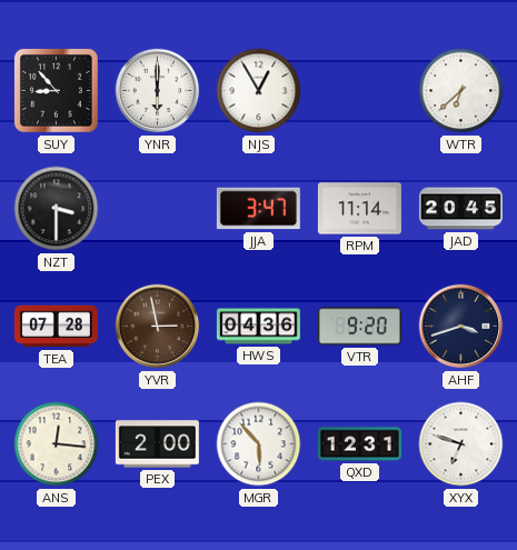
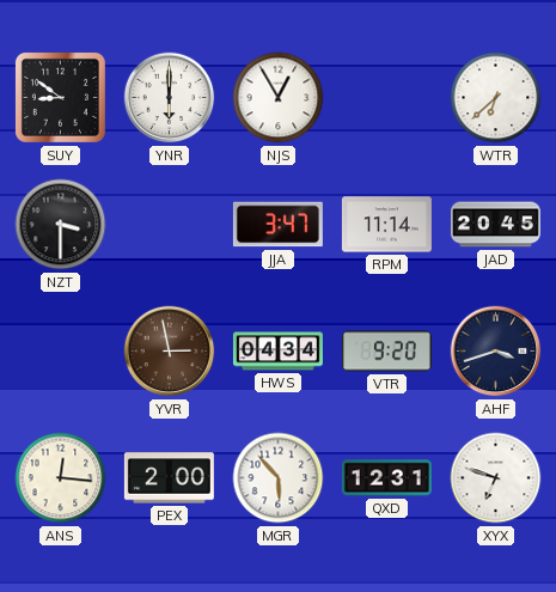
SUY: 8:53 -> 8:51
TEA: 07:28 -> none
HWS: 04:36 -> 04:34
